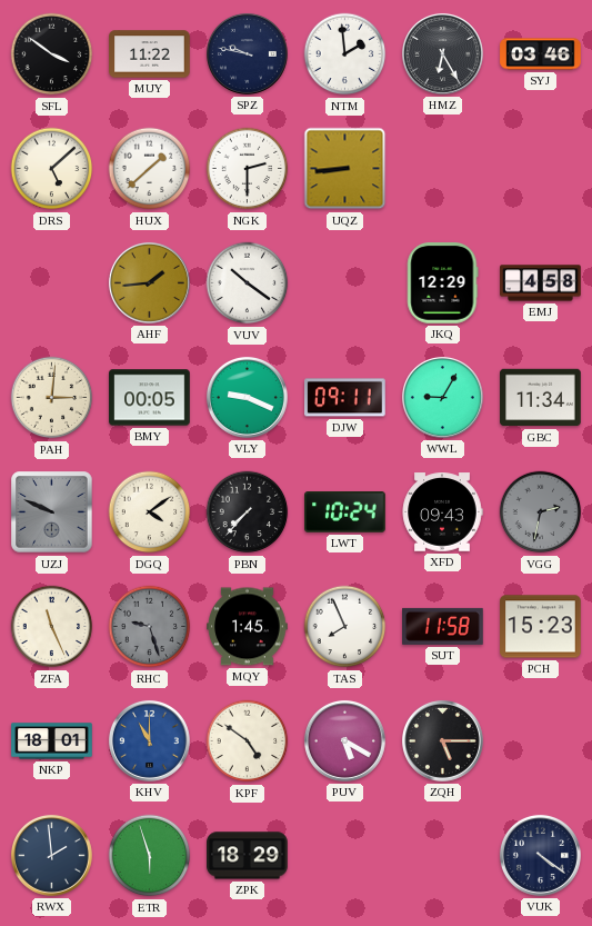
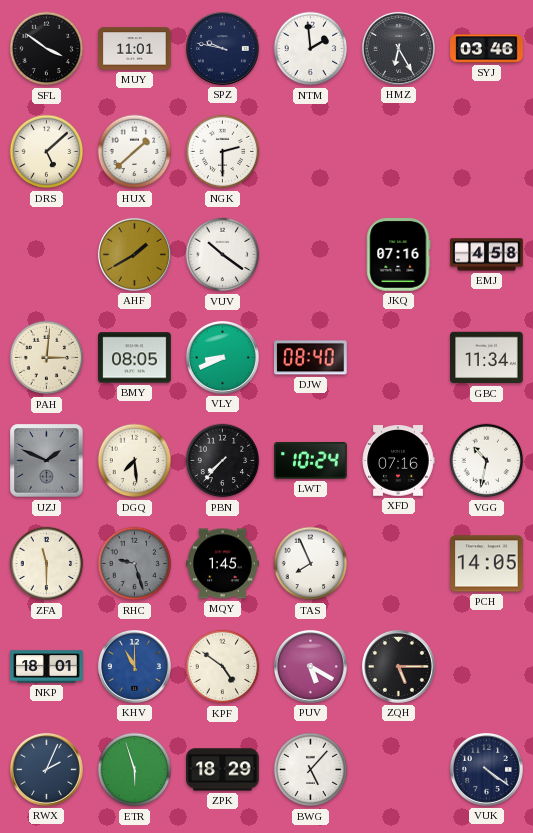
MUY: 11:22 -> 11:01
UQZ: 8:44 -> none
AHF: 1:44 -> 1:40
JKQ: 12:29 -> 07:16
BMY: 00:05 -> 08:05
VLY: 9:19 -> 8:41
DJW: 09:11 -> 08:40
WWL: 9:05 -> none
UZJ: 9:49 -> 1:49
DGQ: 4:09 -> 7:29
XFD: 09:43 -> 07:16
VGG: 2:32 -> 10:32
VGG dial: grey -> white
ZFA: 11:26 -> 11:30
SUT: 11:58 -> none
PCH: 15:23 -> 14:05
RWX: 1:59 -> 2:04
BWG: none -> 5:07
